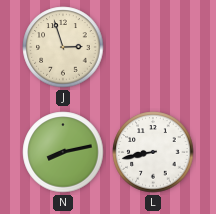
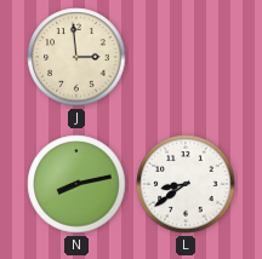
J: 2:57 -> 2:59
L: 8:43 -> 8:39
